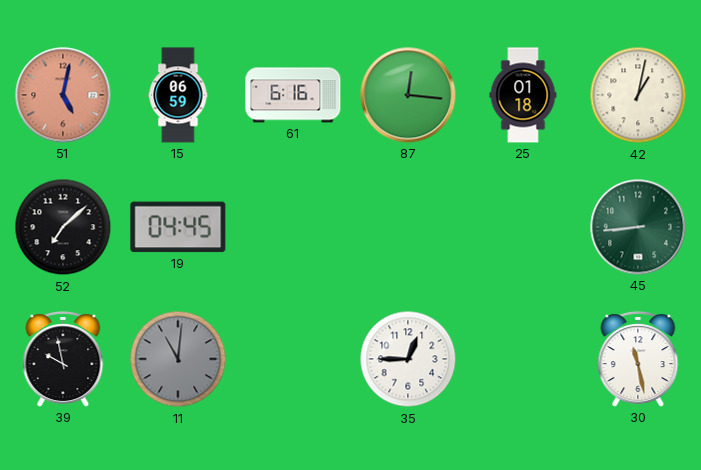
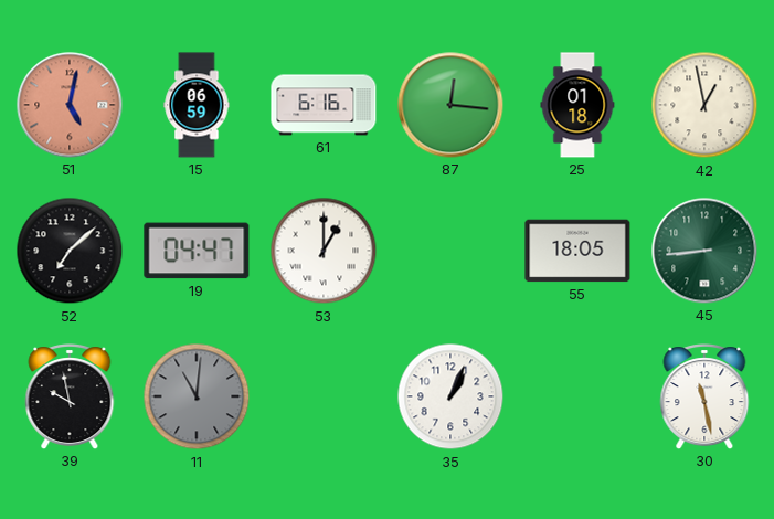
42: 1:02 -> 12:58
19: 04:45 -> 04:47
53: none -> 1:00
55: none -> 18:05
35: 12:45 -> 1:04
